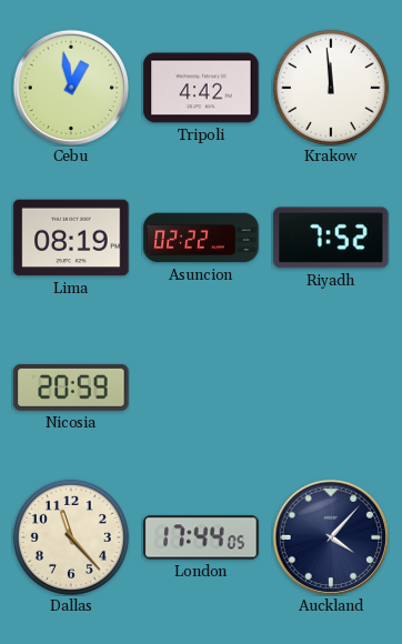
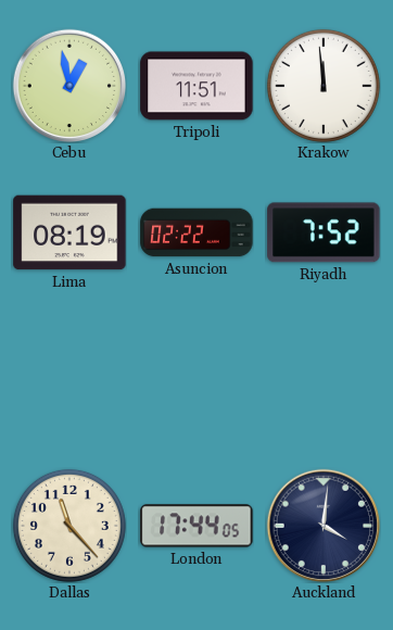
Tripoli: 4:42 -> 11:51
Nicosia: 20:59 -> none
Auckland: 4:07 -> 4:01
